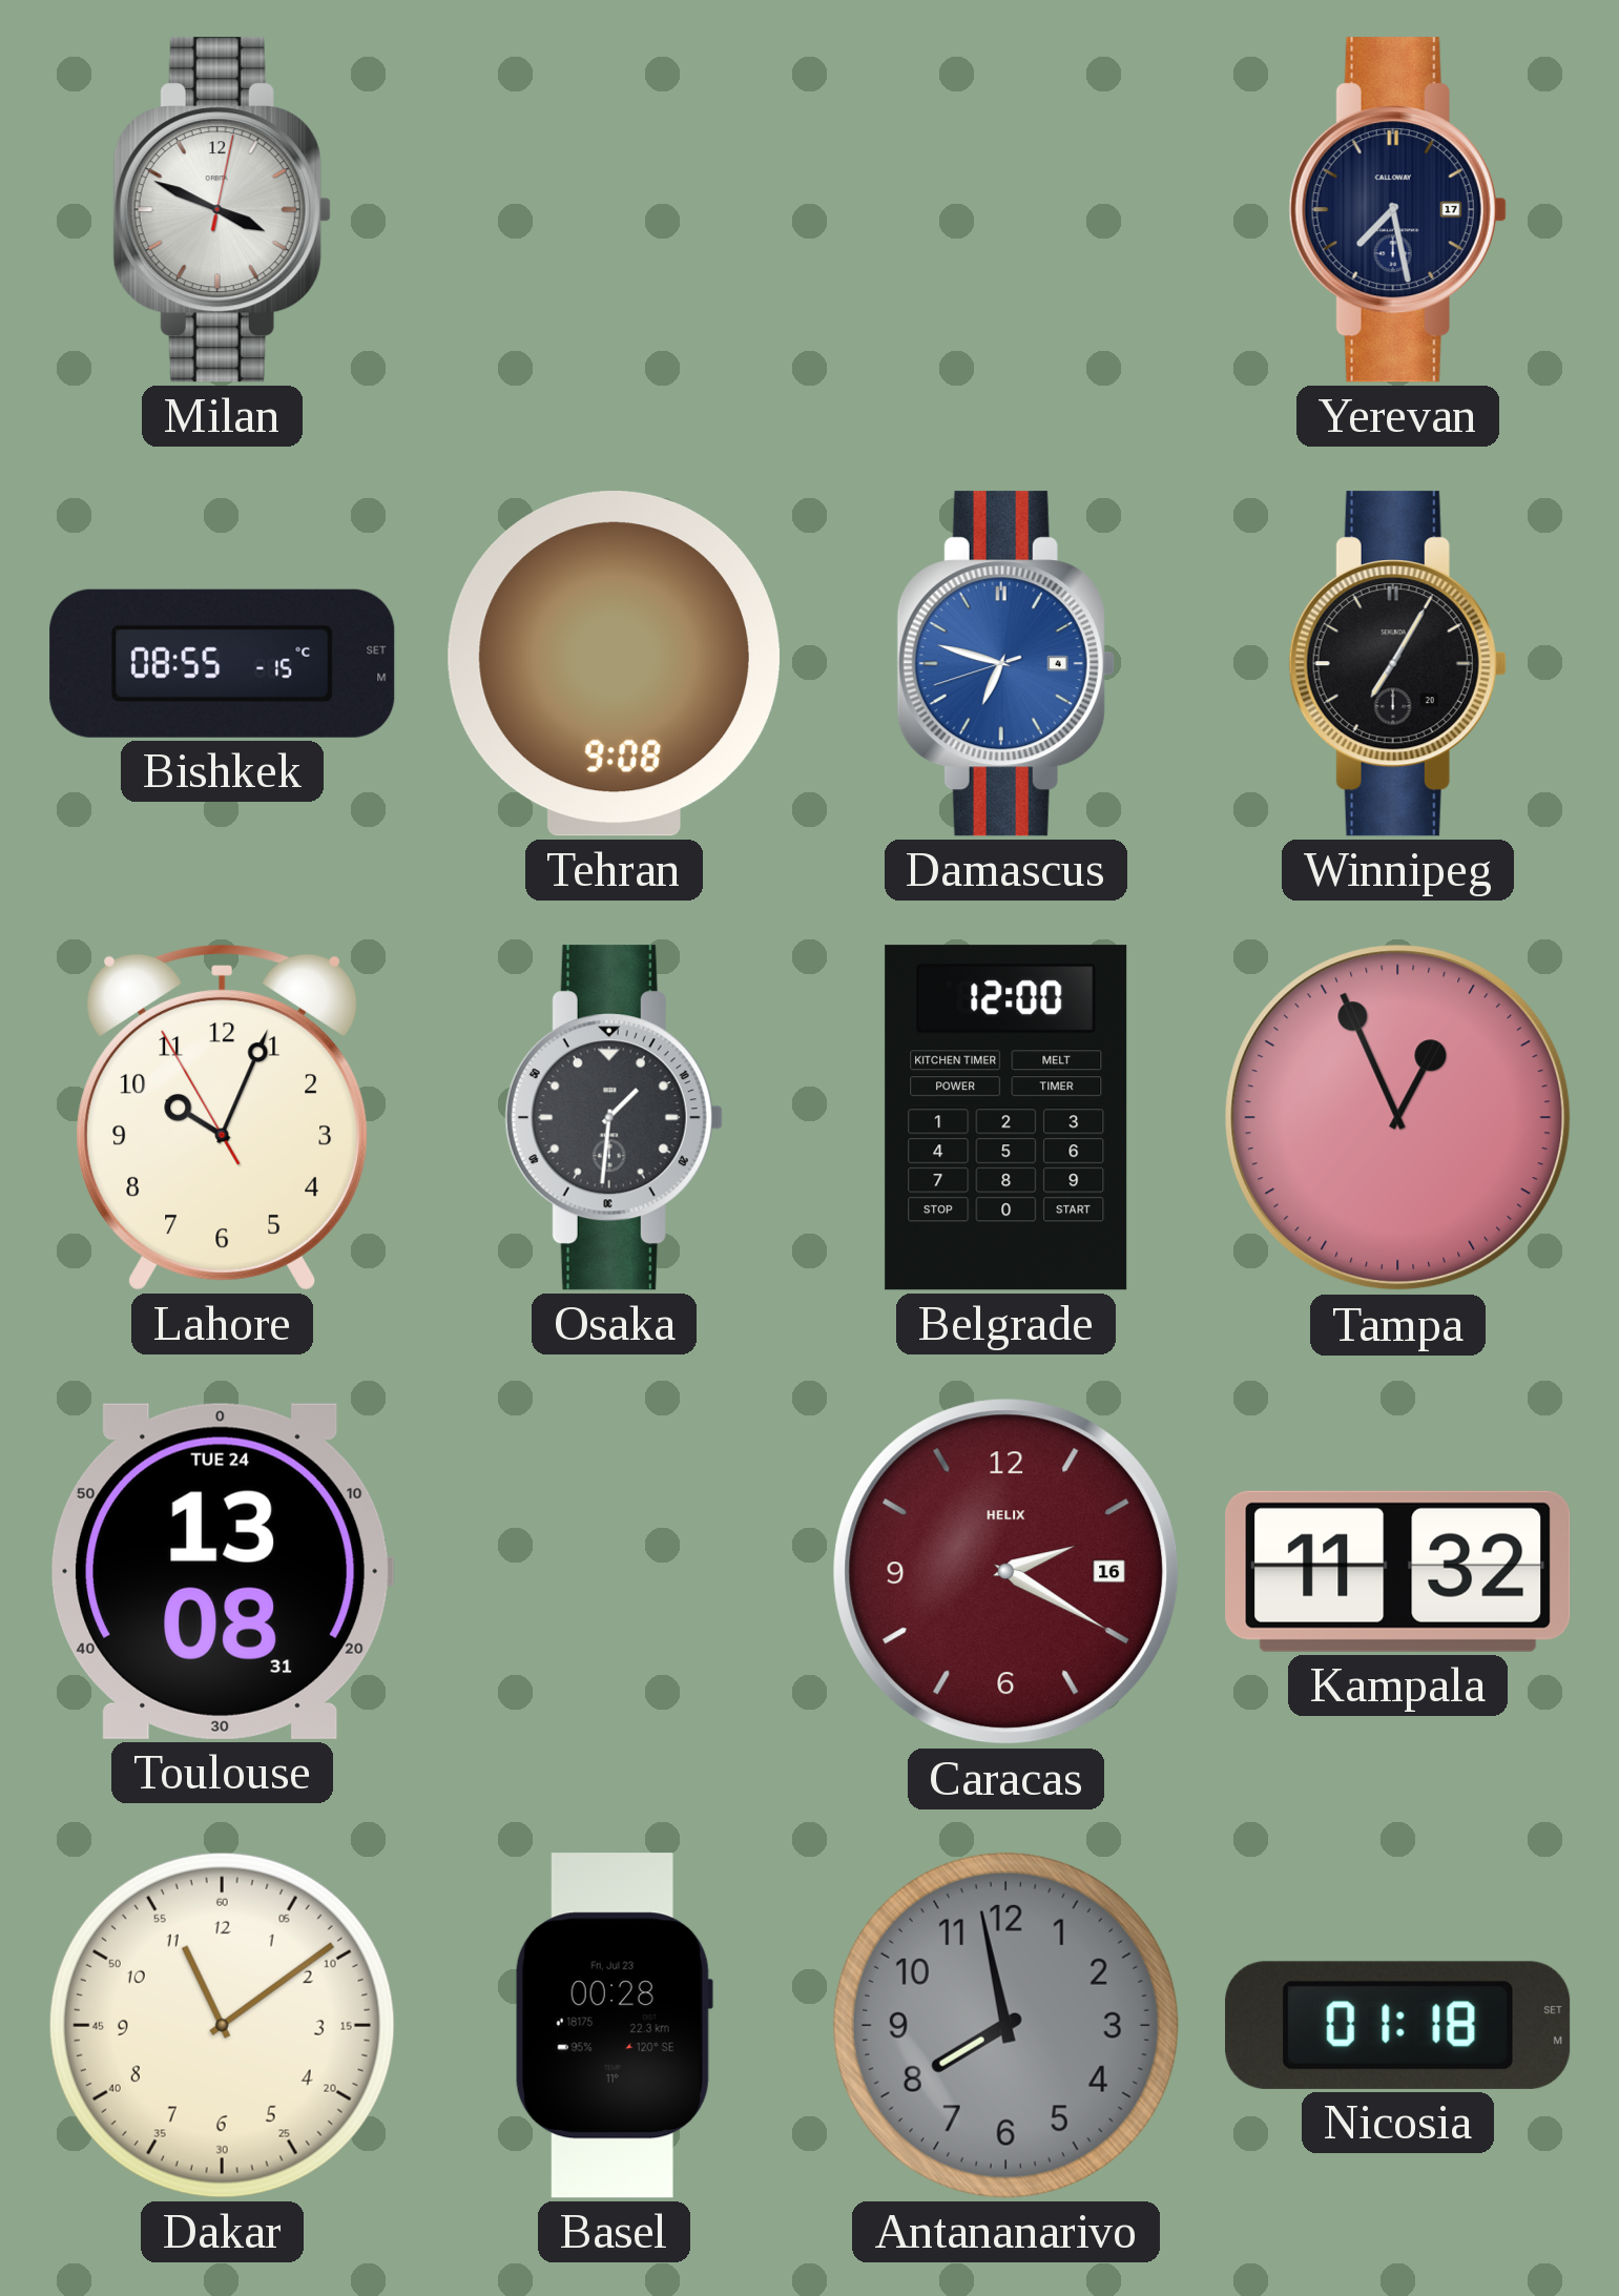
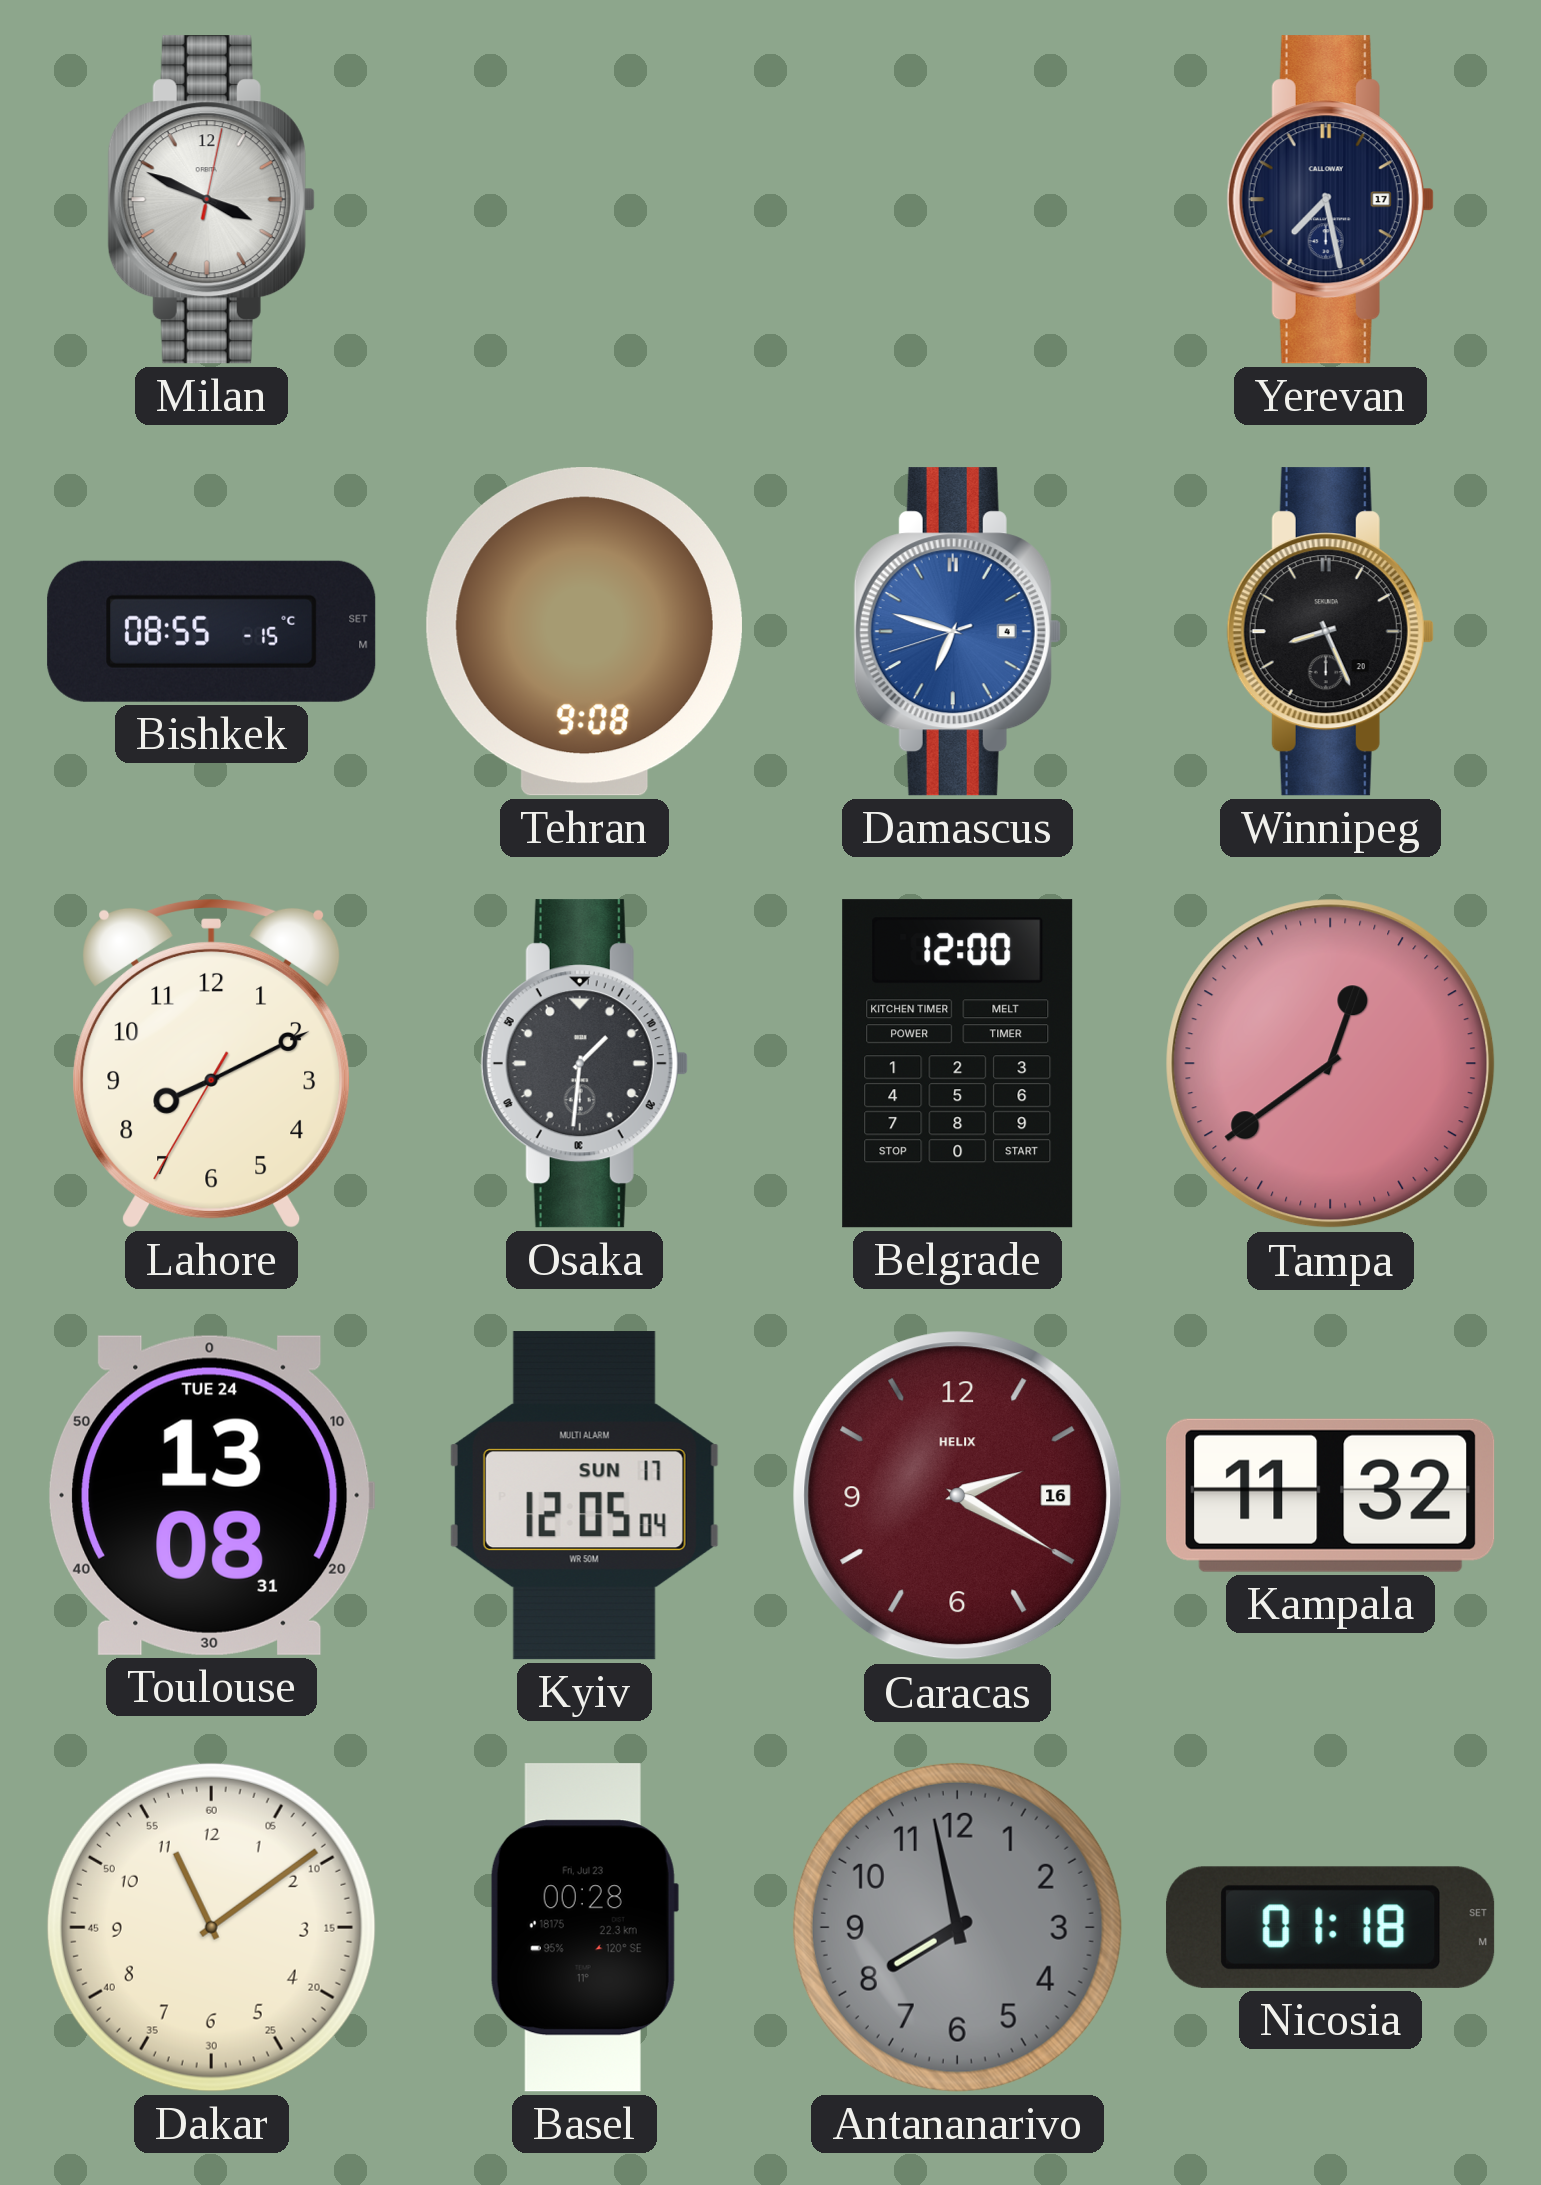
Winnipeg: 7:05 -> 8:26
Lahore: 10:03 -> 8:10
Tampa: 12:56 -> 12:39
Kyiv: none -> 12:05
